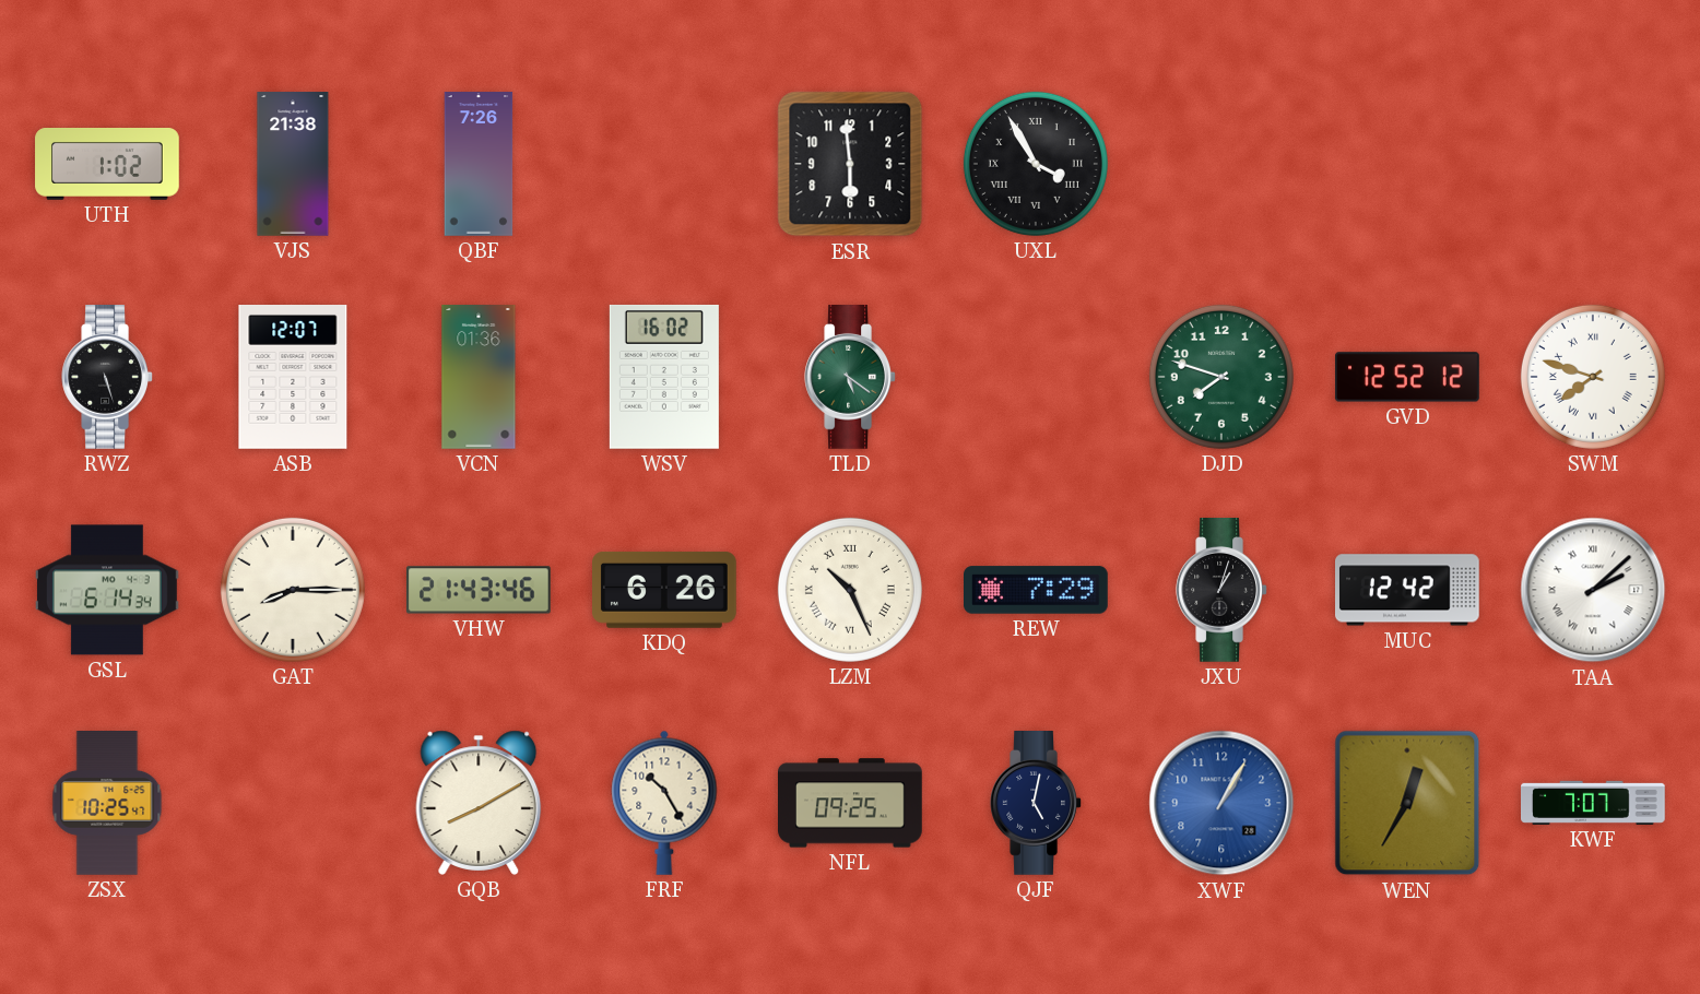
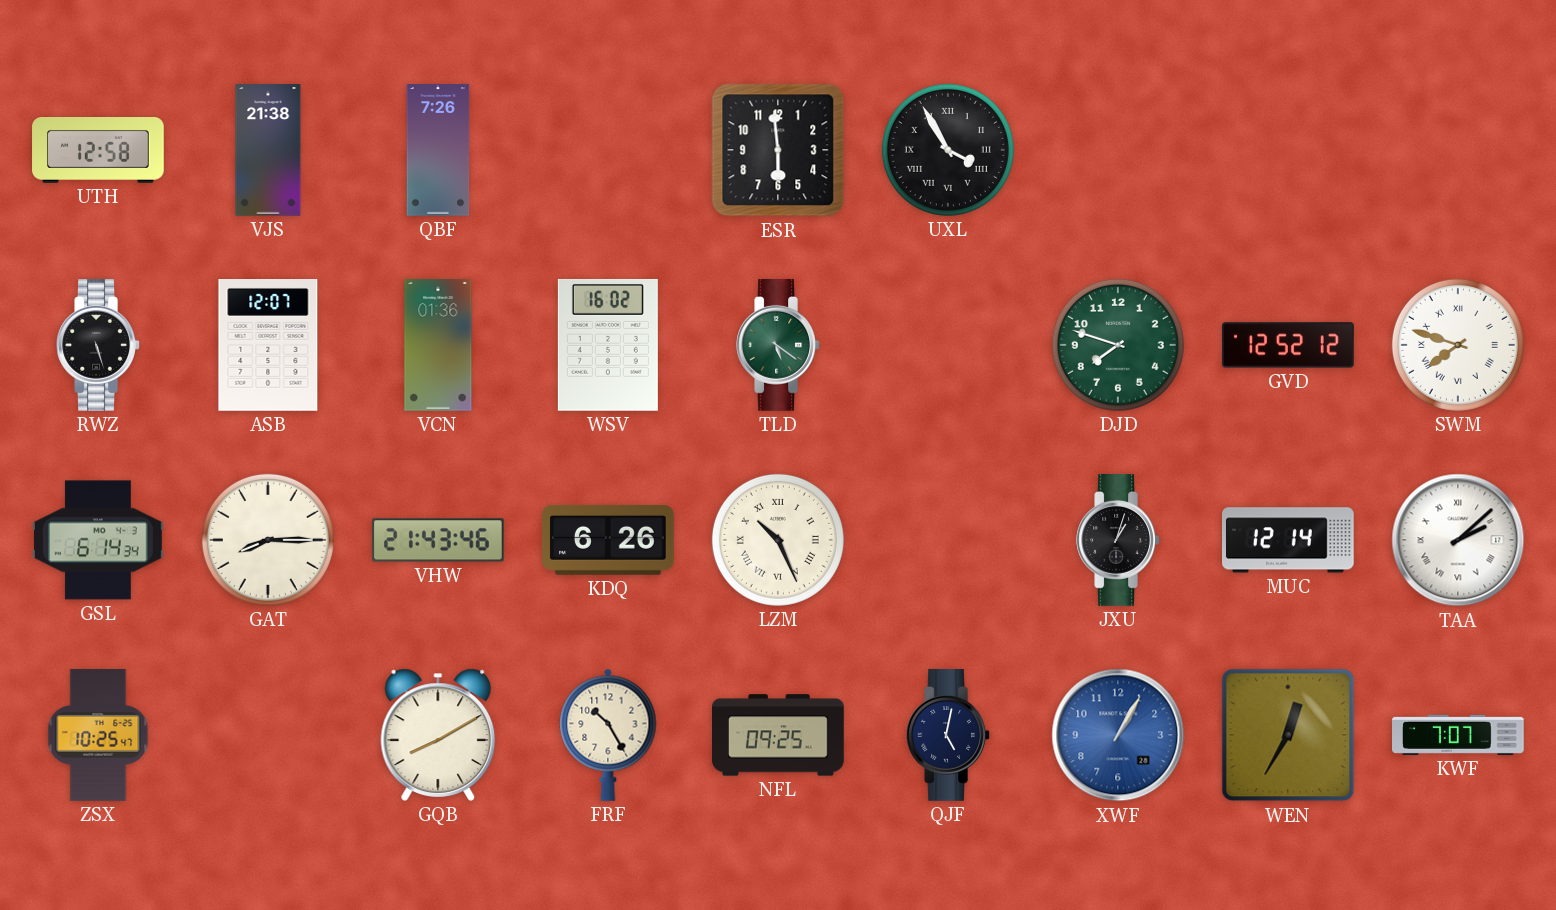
UTH: 1:02 -> 12:58
REW: 7:29 -> none
MUC: 12:42 -> 12:14
